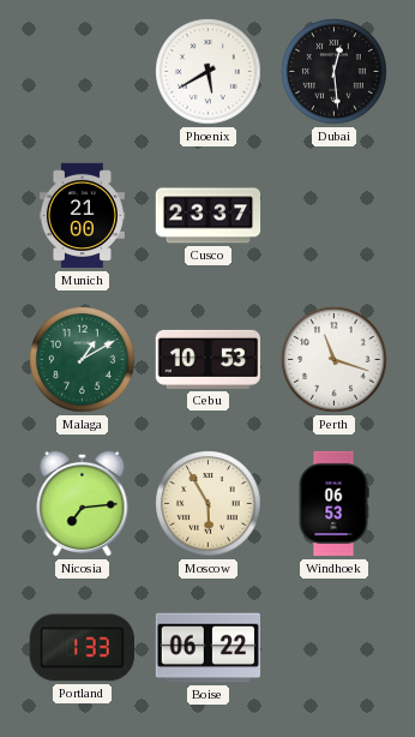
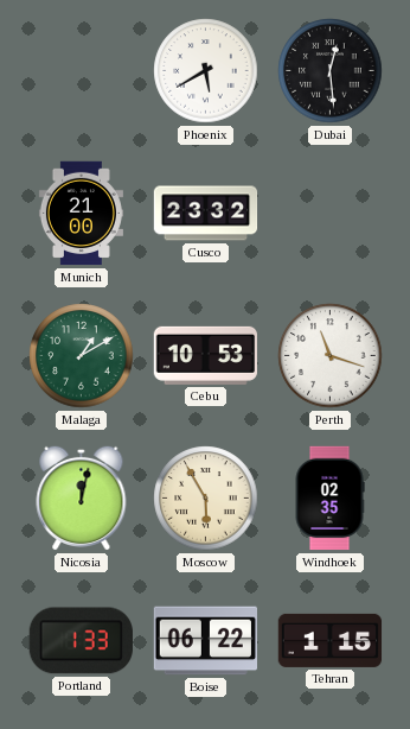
Cusco: 23:37 -> 23:32
Nicosia: 7:14 -> 12:02
Windhoek: 06:53 -> 02:35
Tehran: none -> 1:15
